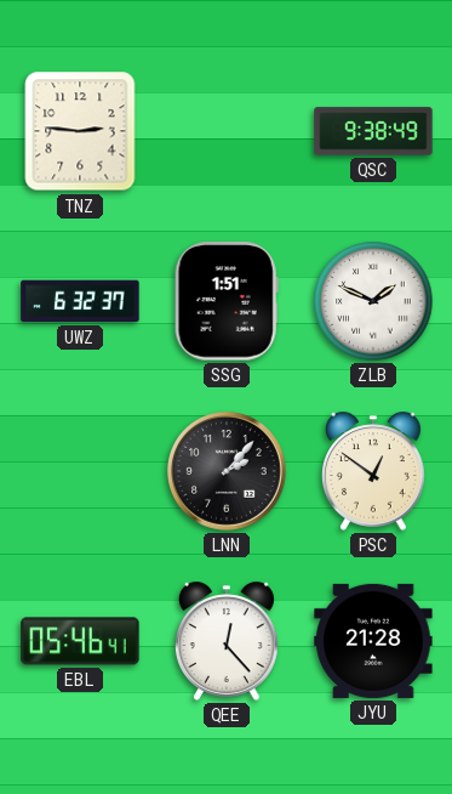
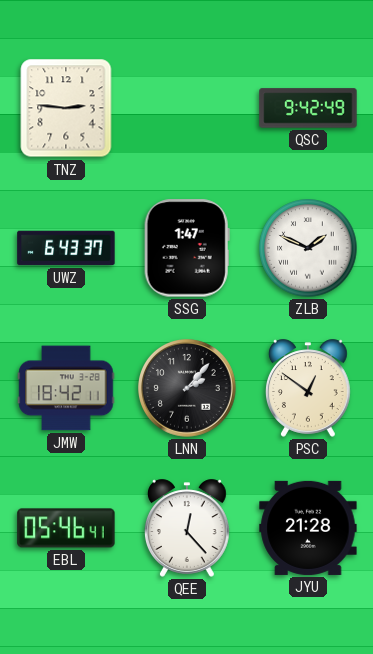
QSC: 9:38 -> 9:42
UWZ: 6:32 -> 6:43
SSG: 1:51 -> 1:47
JMW: none -> 18:42
